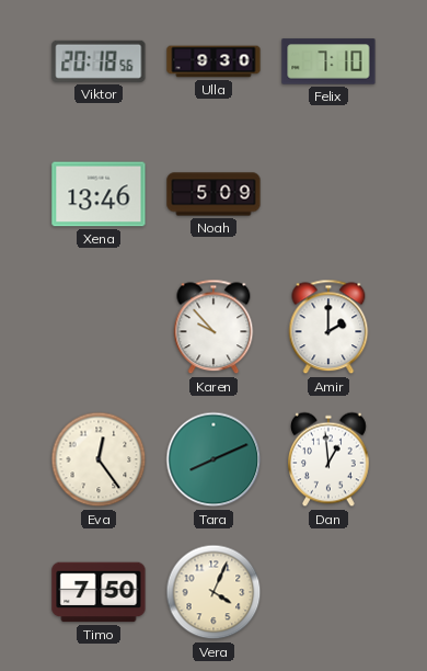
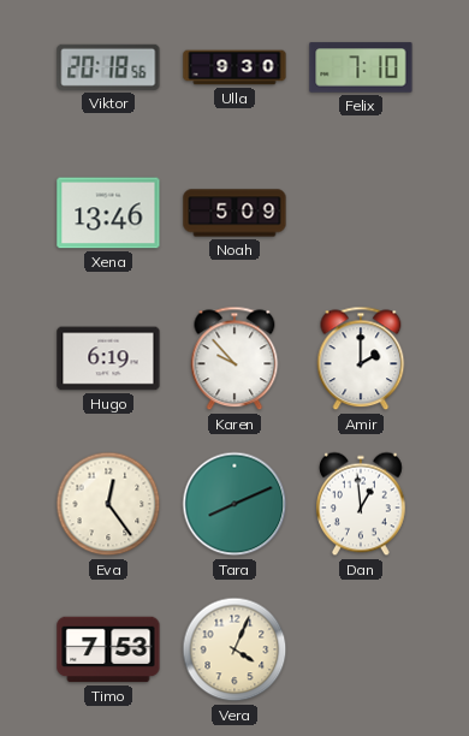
Hugo: none -> 6:19
Timo: 7:50 -> 7:53
